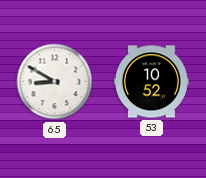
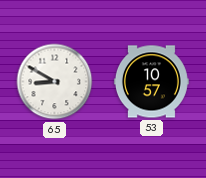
53: 10:52 -> 10:57
